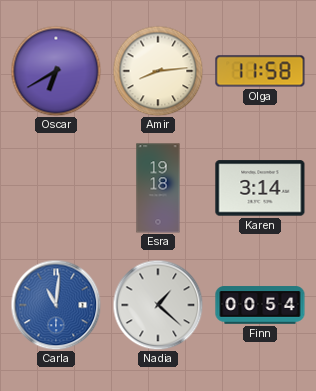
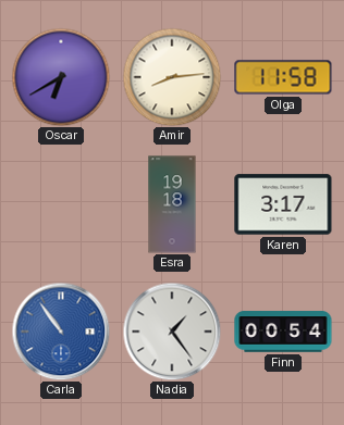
Karen: 3:14 -> 3:17
Carla: 11:01 -> 10:54
Nadia: 1:22 -> 1:24
